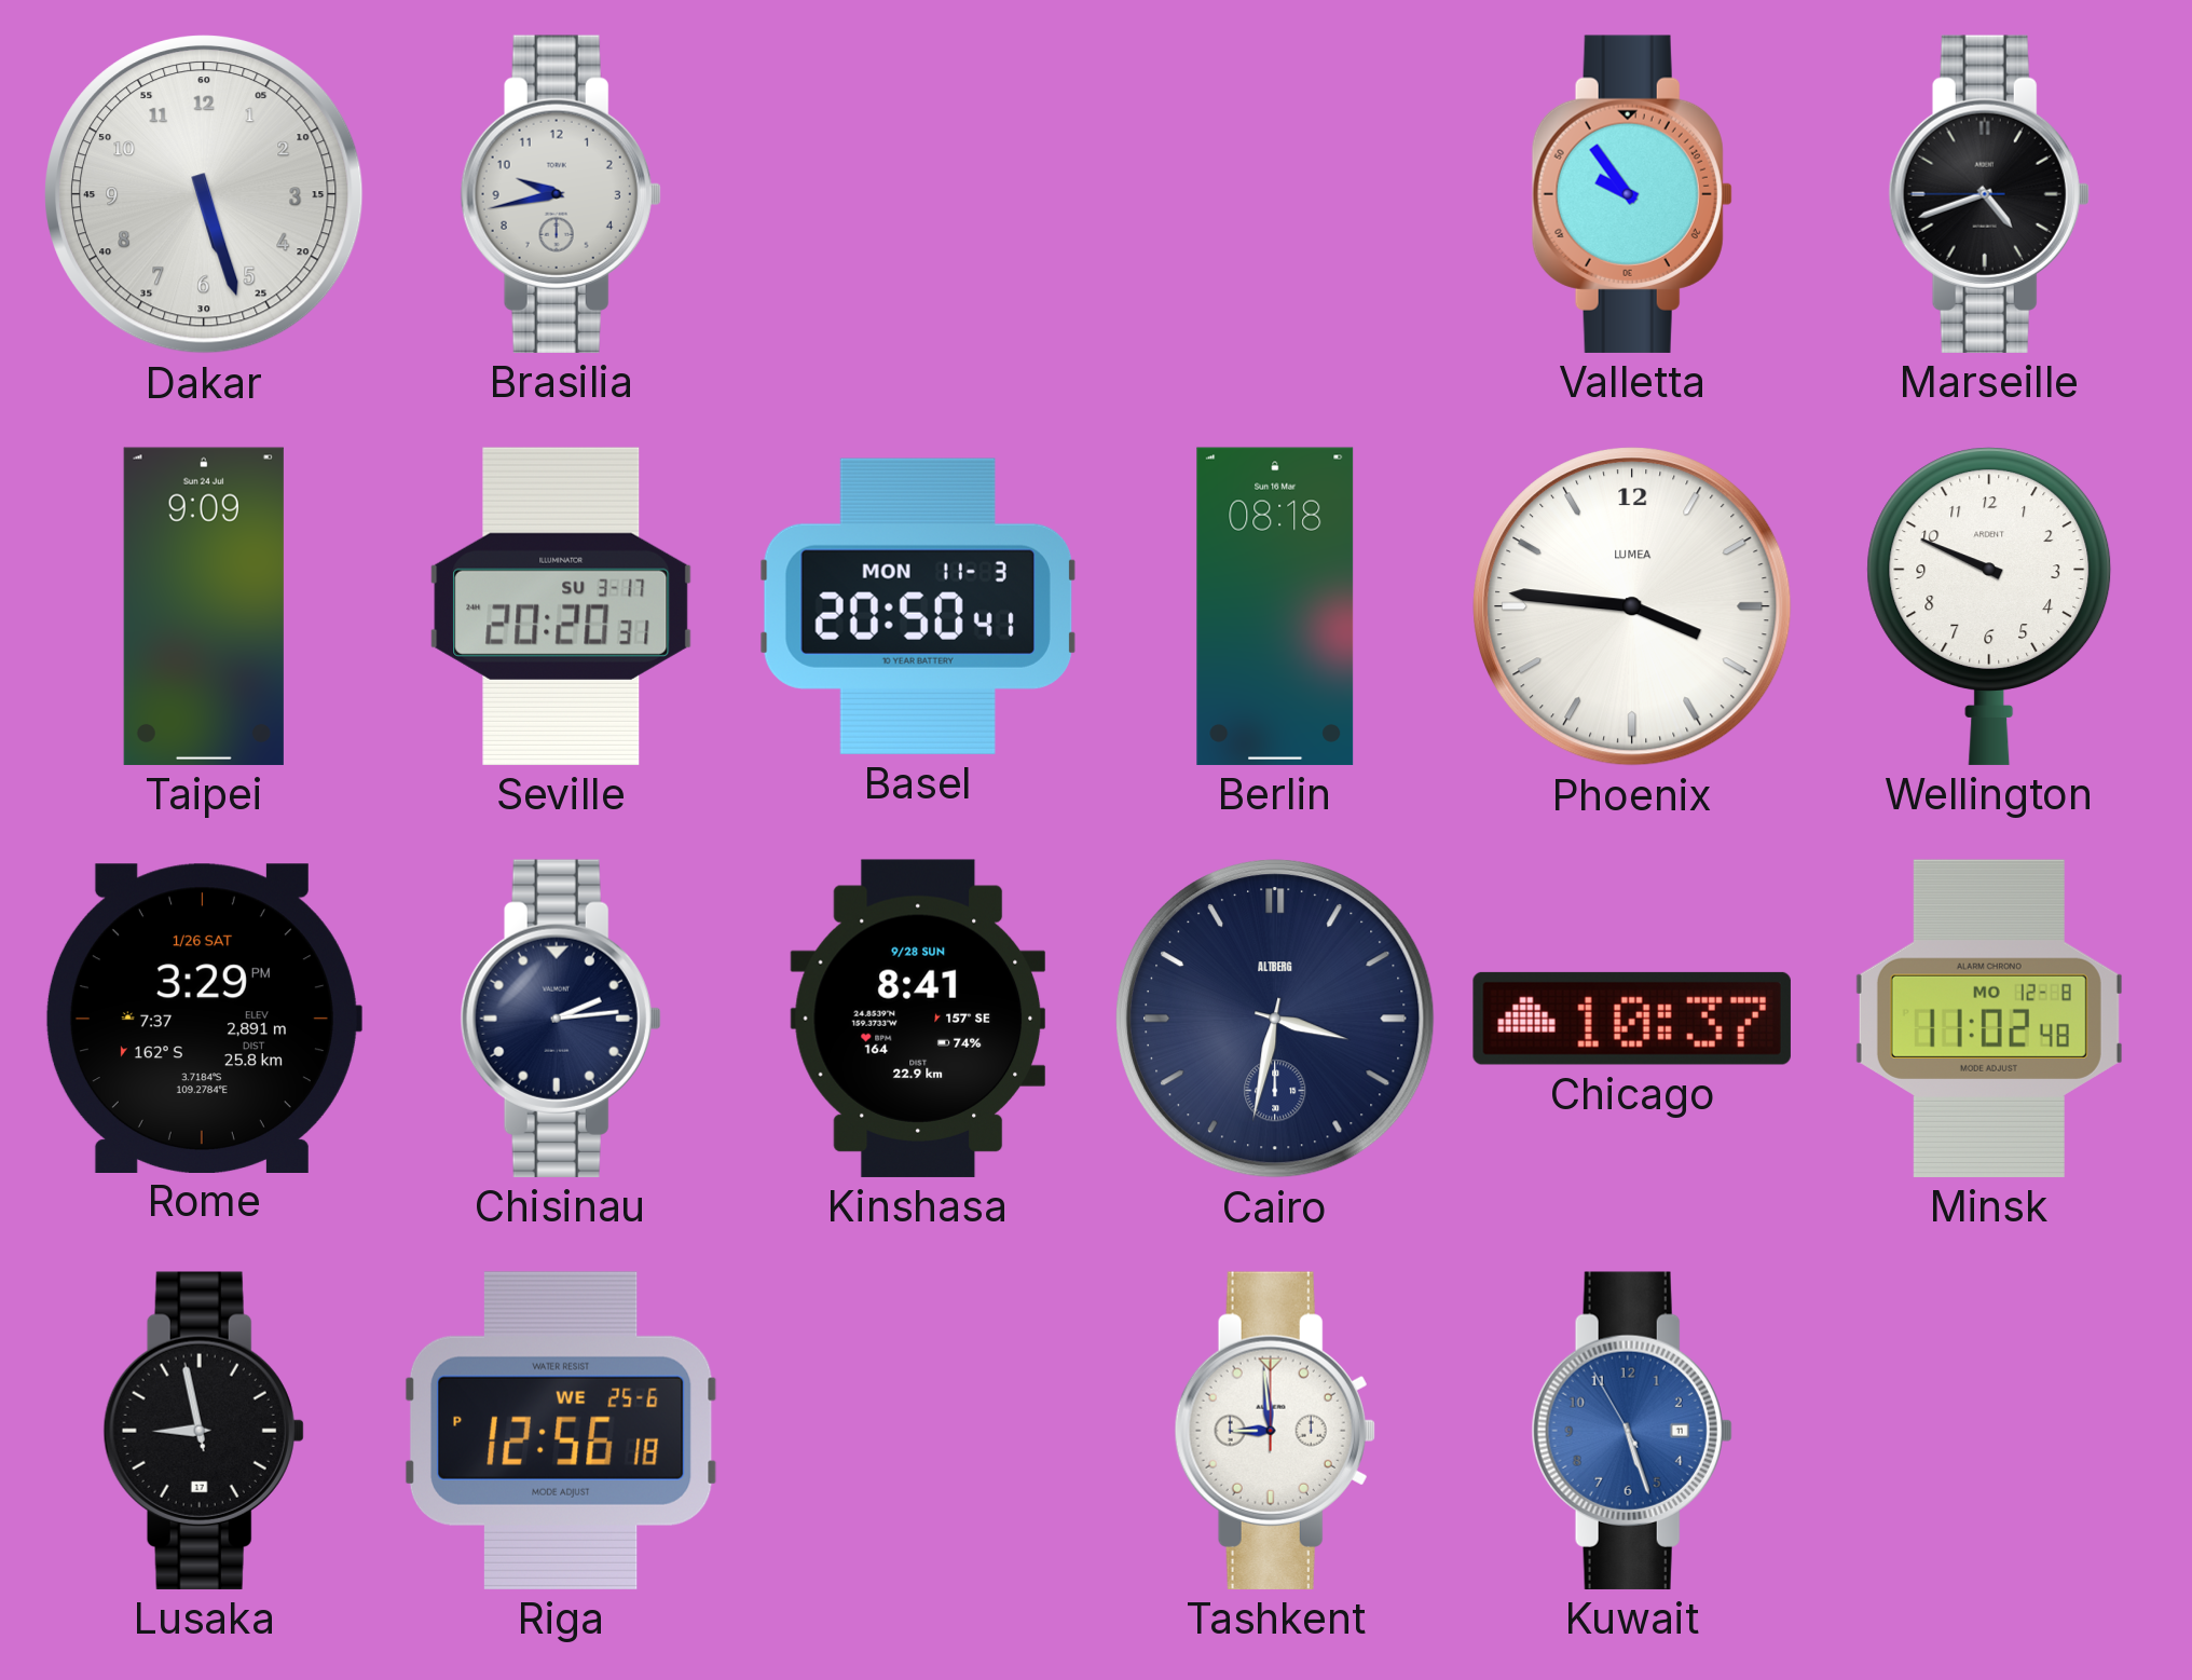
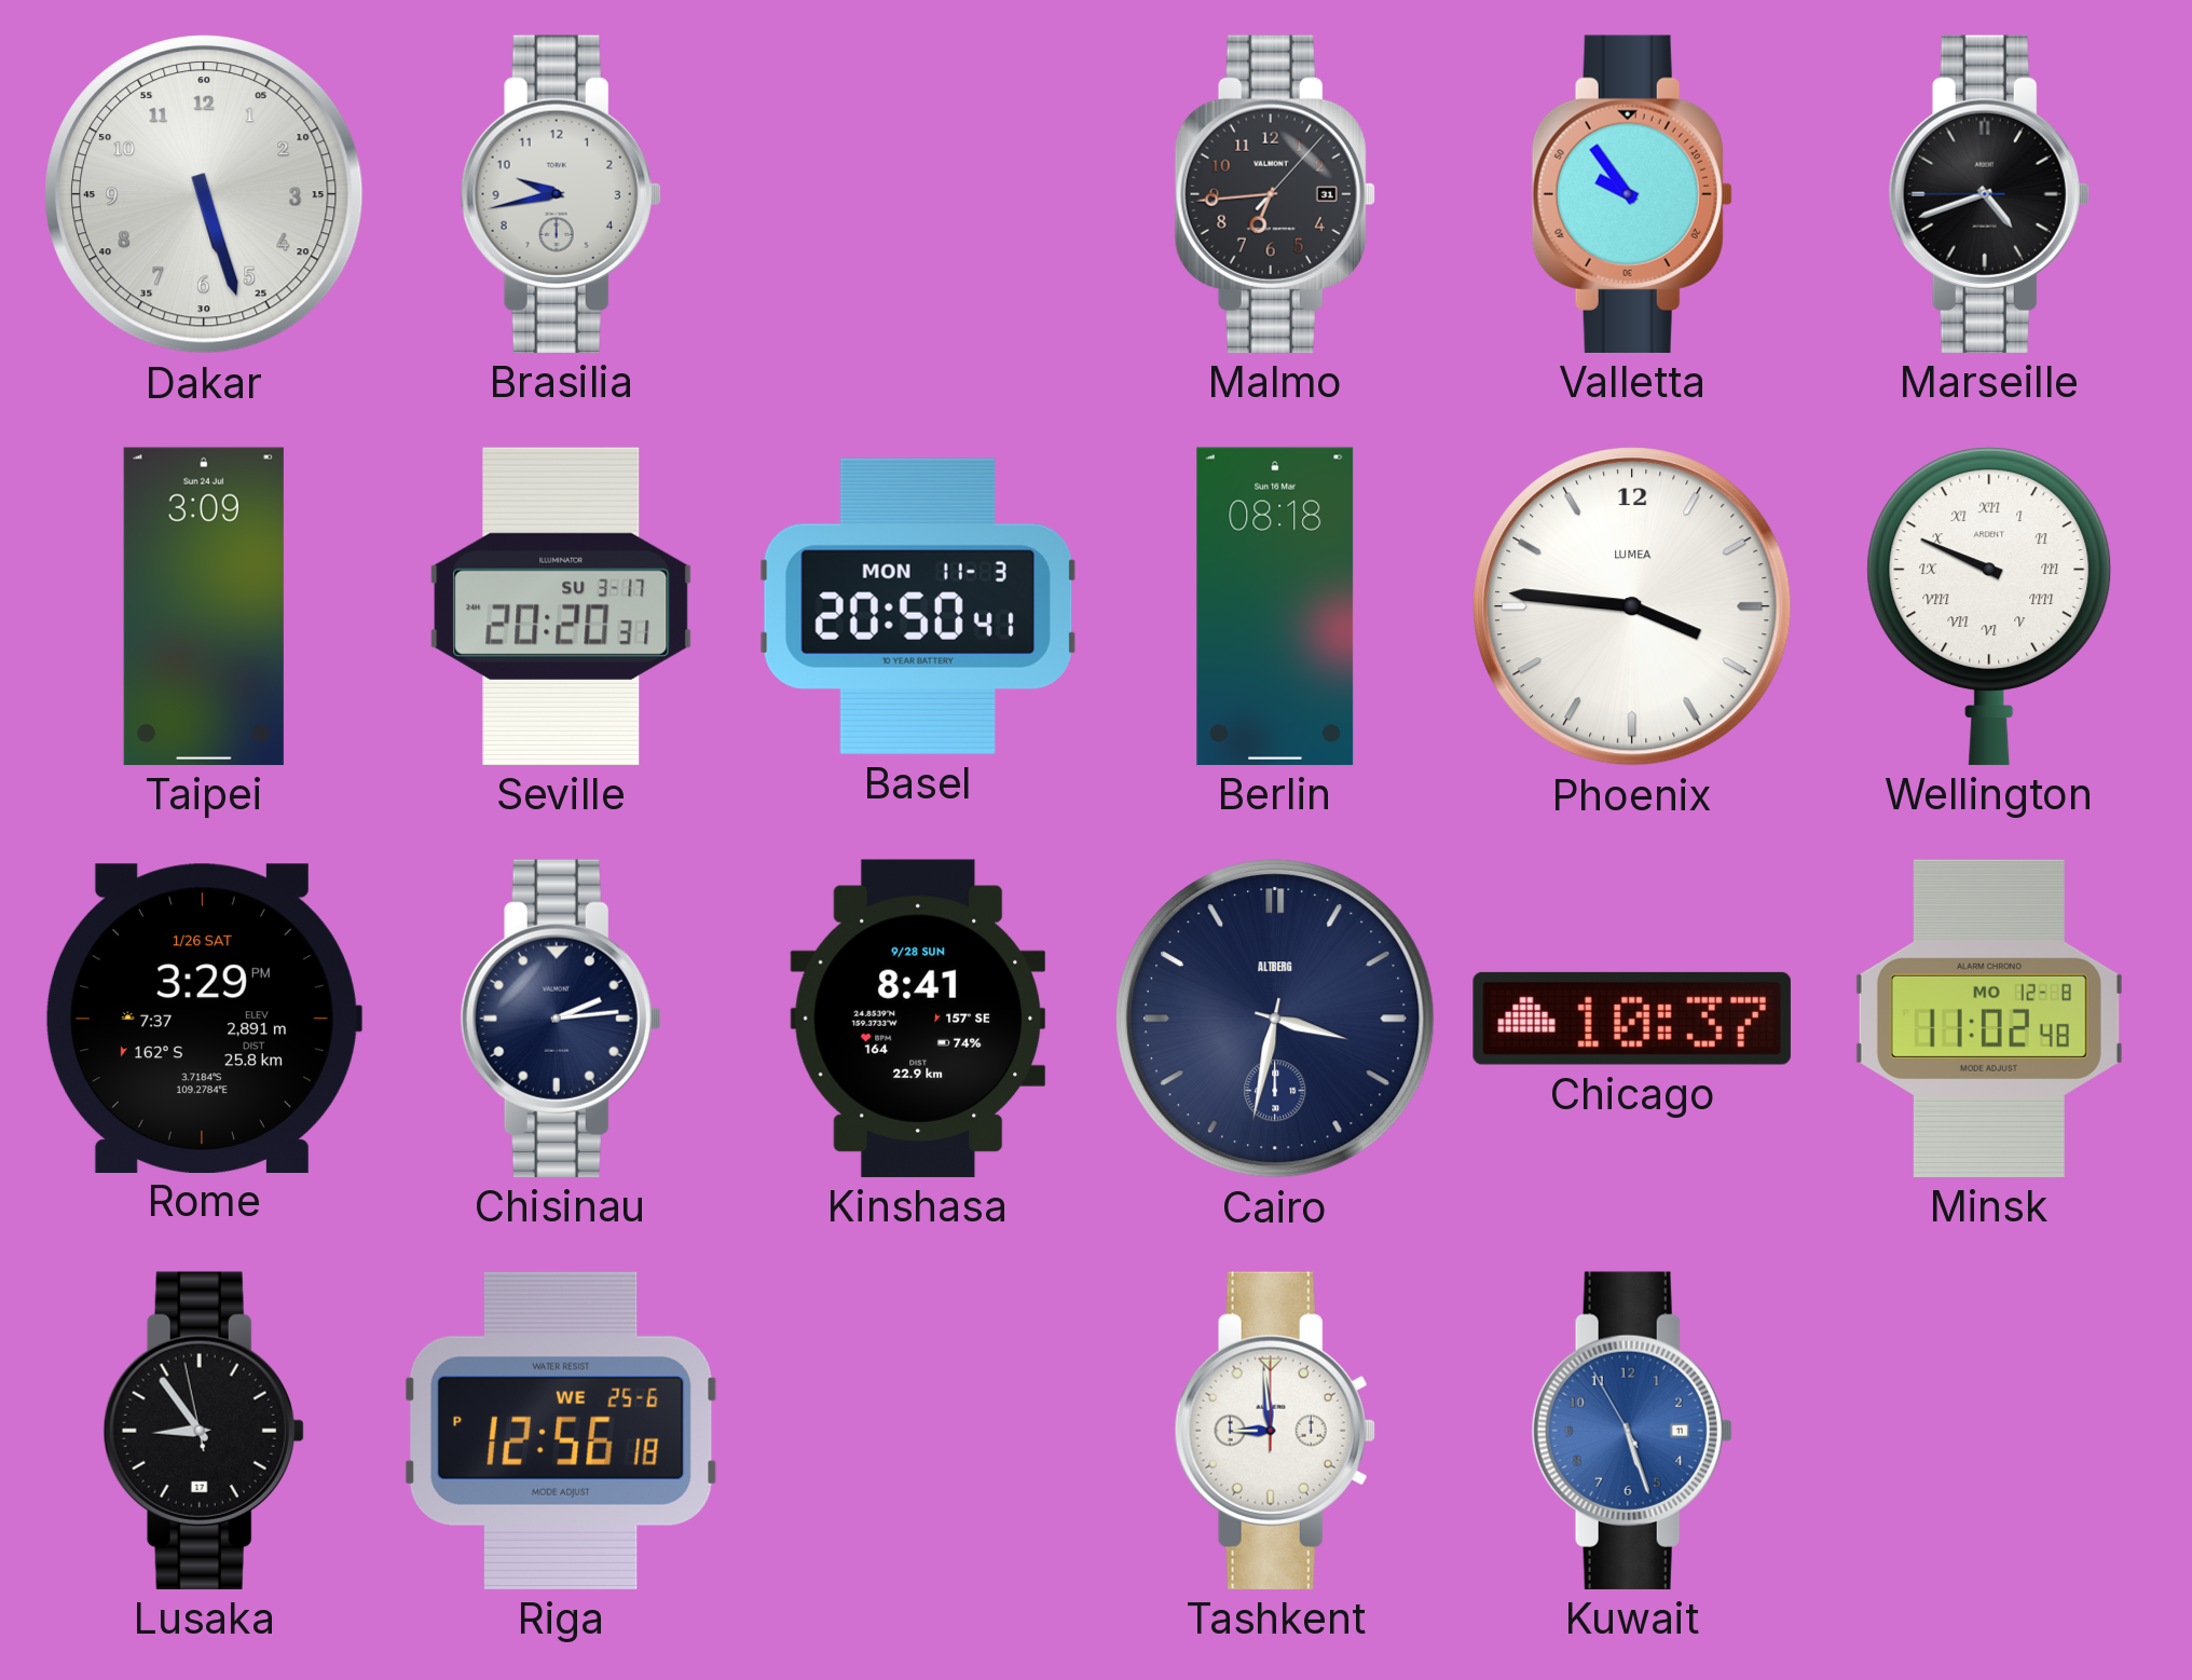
Malmo: none -> 6:44
Taipei: 9:09 -> 3:09
Wellington numerals: Arabic -> Roman
Lusaka: 8:57 -> 8:53
